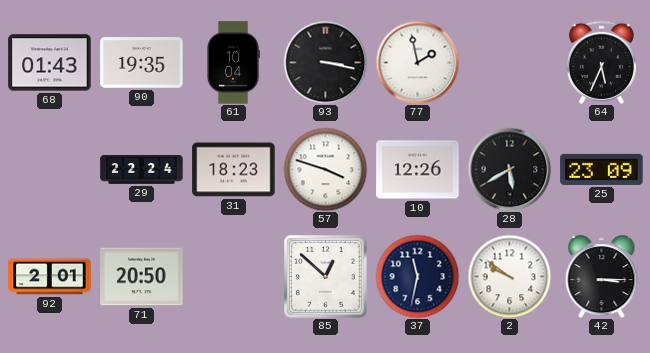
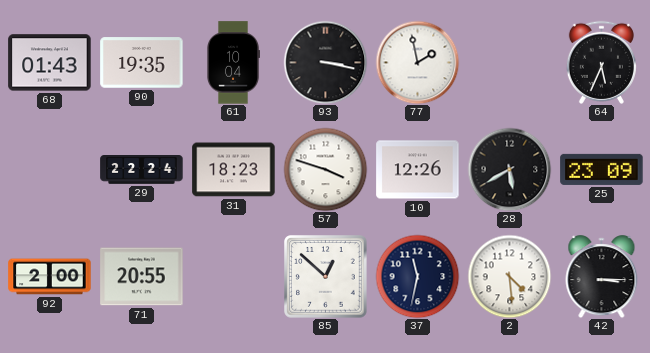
92: 2:01 -> 2:00
71: 20:50 -> 20:55
2: 9:51 -> 4:29
